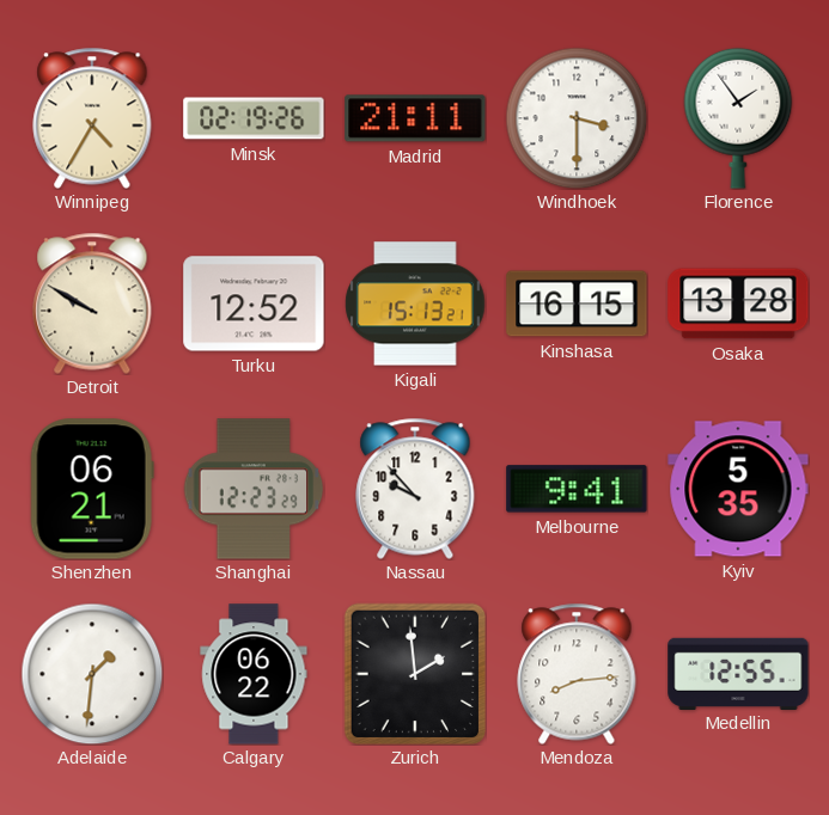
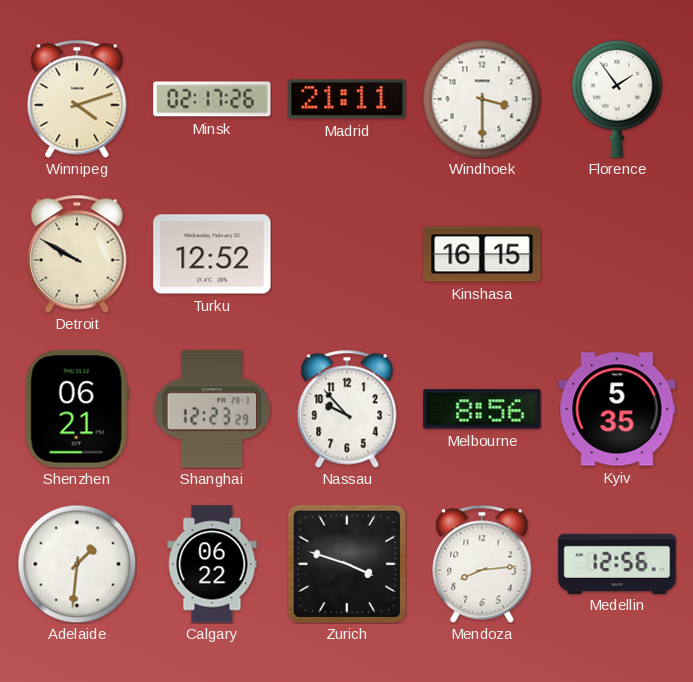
Winnipeg: 4:35 -> 4:12
Minsk: 02:19 -> 02:17
Kigali: 15:13 -> none
Osaka: 13:28 -> none
Melbourne: 9:41 -> 8:56
Zurich: 1:59 -> 3:48
Medellin: 12:55 -> 12:56
